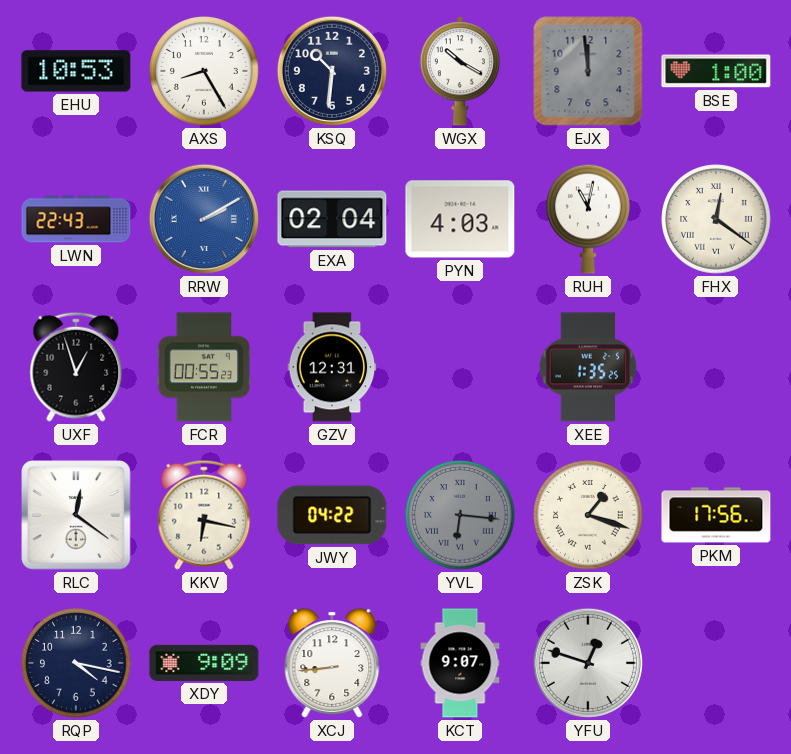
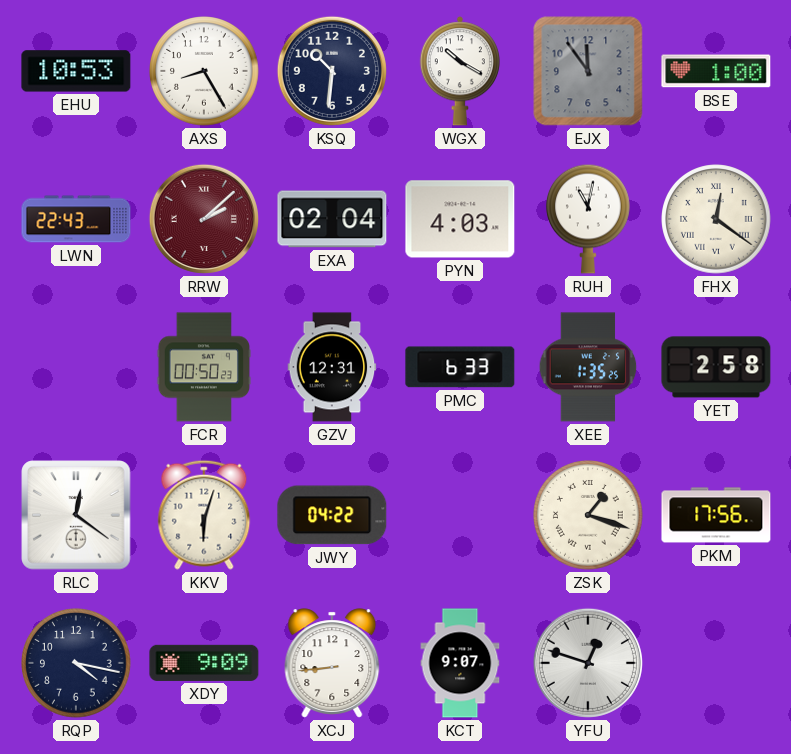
EJX: 11:59 -> 11:54
RRW: 2:10 -> 2:08
RRW dial: blue -> burgundy
UXF: 12:57 -> none
FCR: 00:55 -> 00:50
PMC: none -> 6:33
YET: none -> 2:58
KKV: 6:17 -> 6:03
YVL: 6:16 -> none
